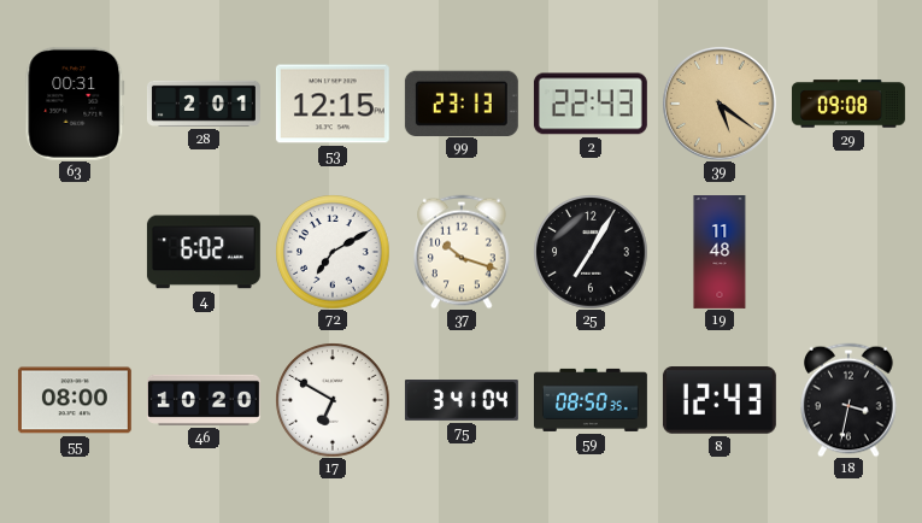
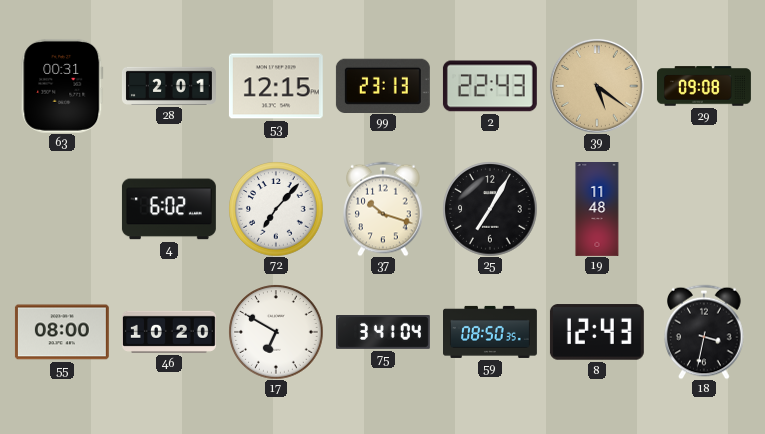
72: 7:10 -> 7:07
